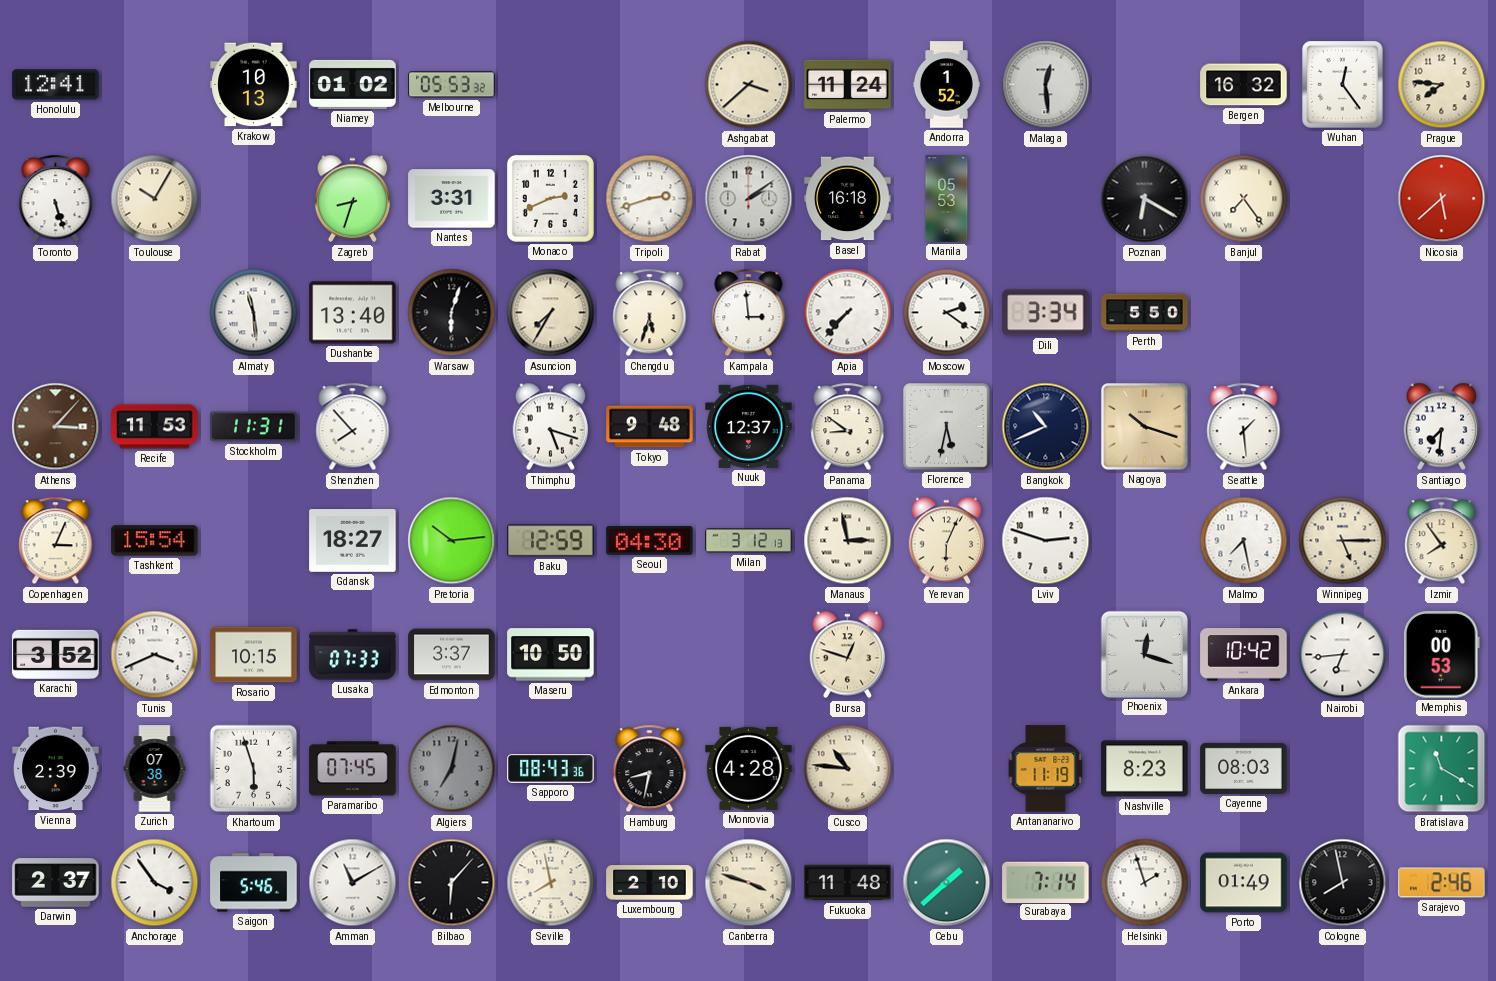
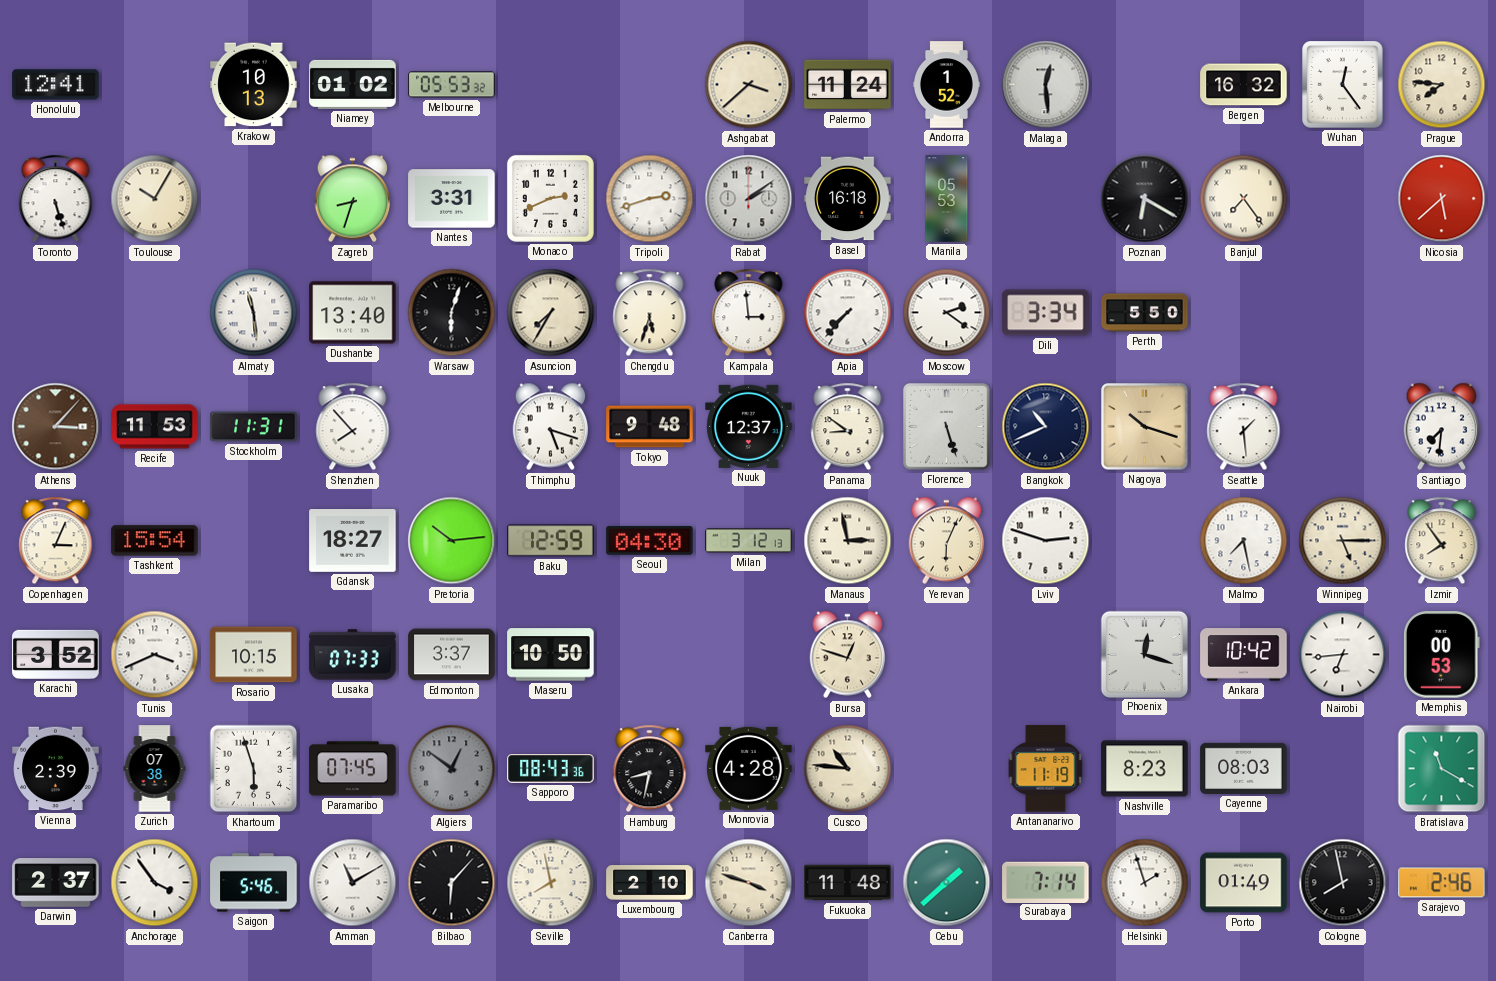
Florence: 5:32 -> 5:27
Algiers: 7:02 -> 12:51
